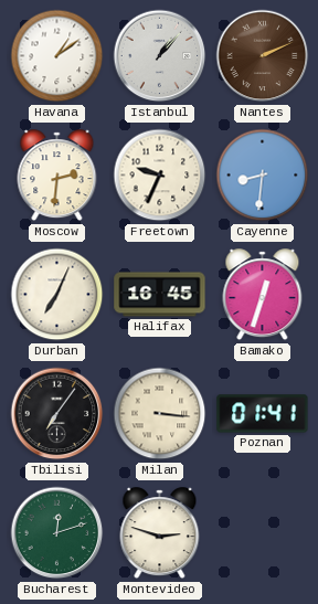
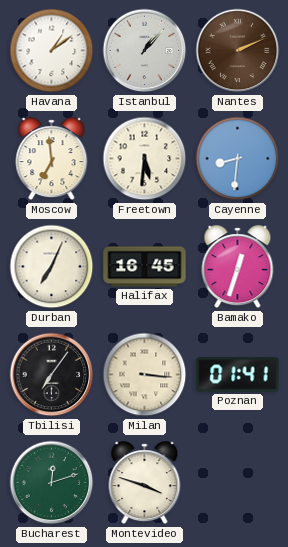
Moscow: 2:31 -> 6:59
Freetown: 9:34 -> 5:31
Montevideo: 2:48 -> 3:48
